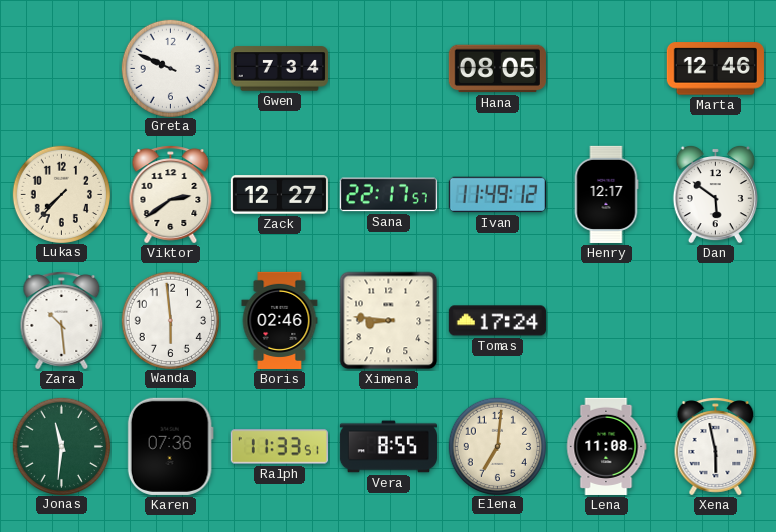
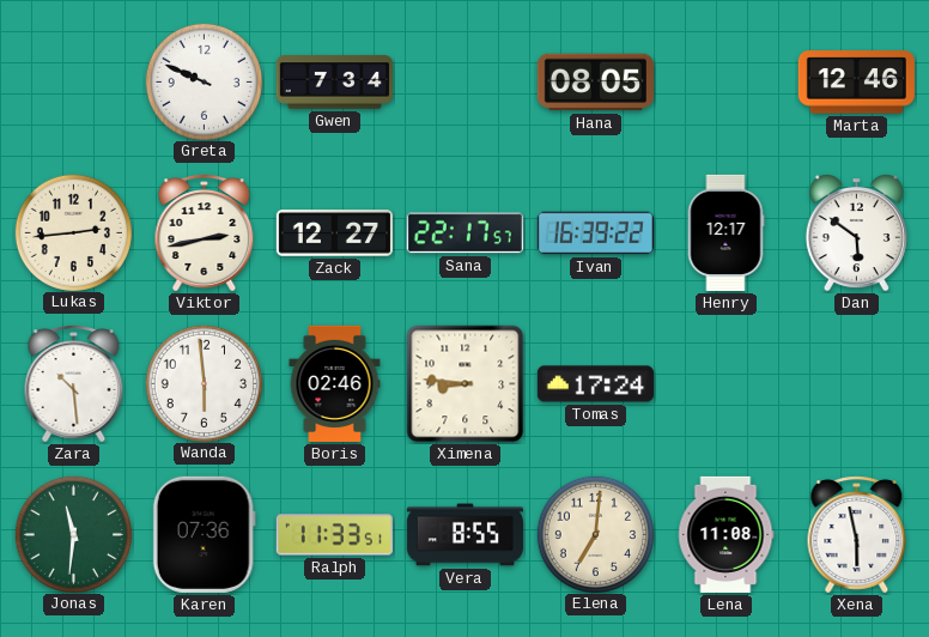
Lukas: 7:37 -> 2:44
Viktor: 2:39 -> 2:43
Ivan: 11:49 -> 16:39
